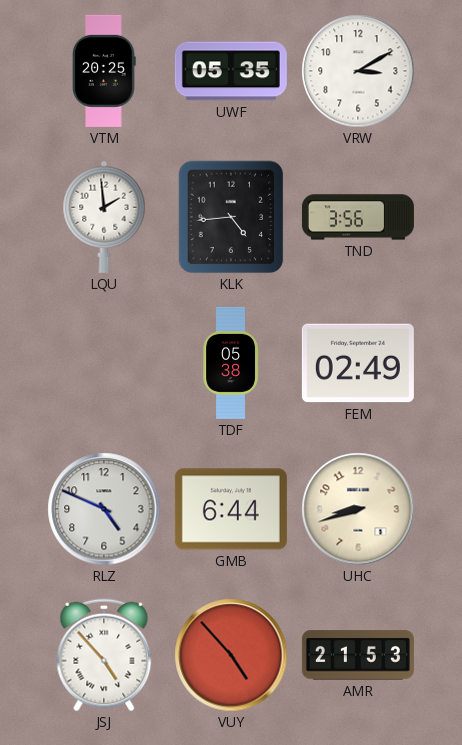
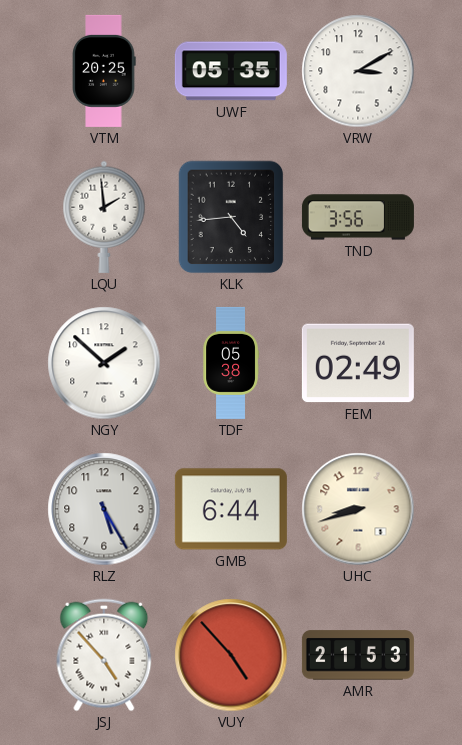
NGY: none -> 1:52
RLZ: 4:49 -> 5:25
